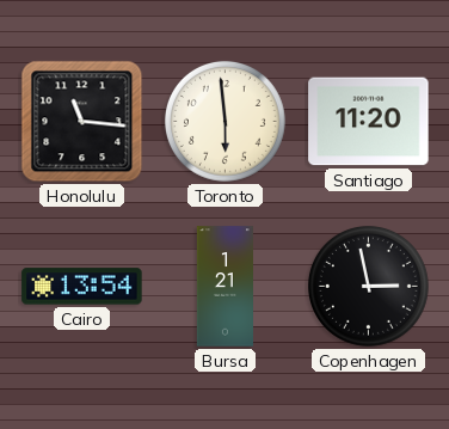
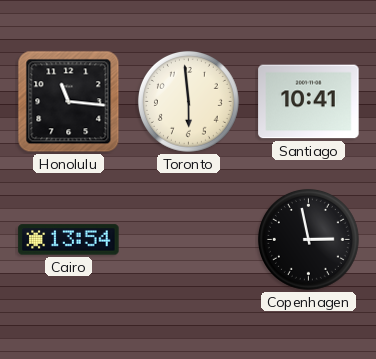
Santiago: 11:20 -> 10:41
Bursa: 1:21 -> none
